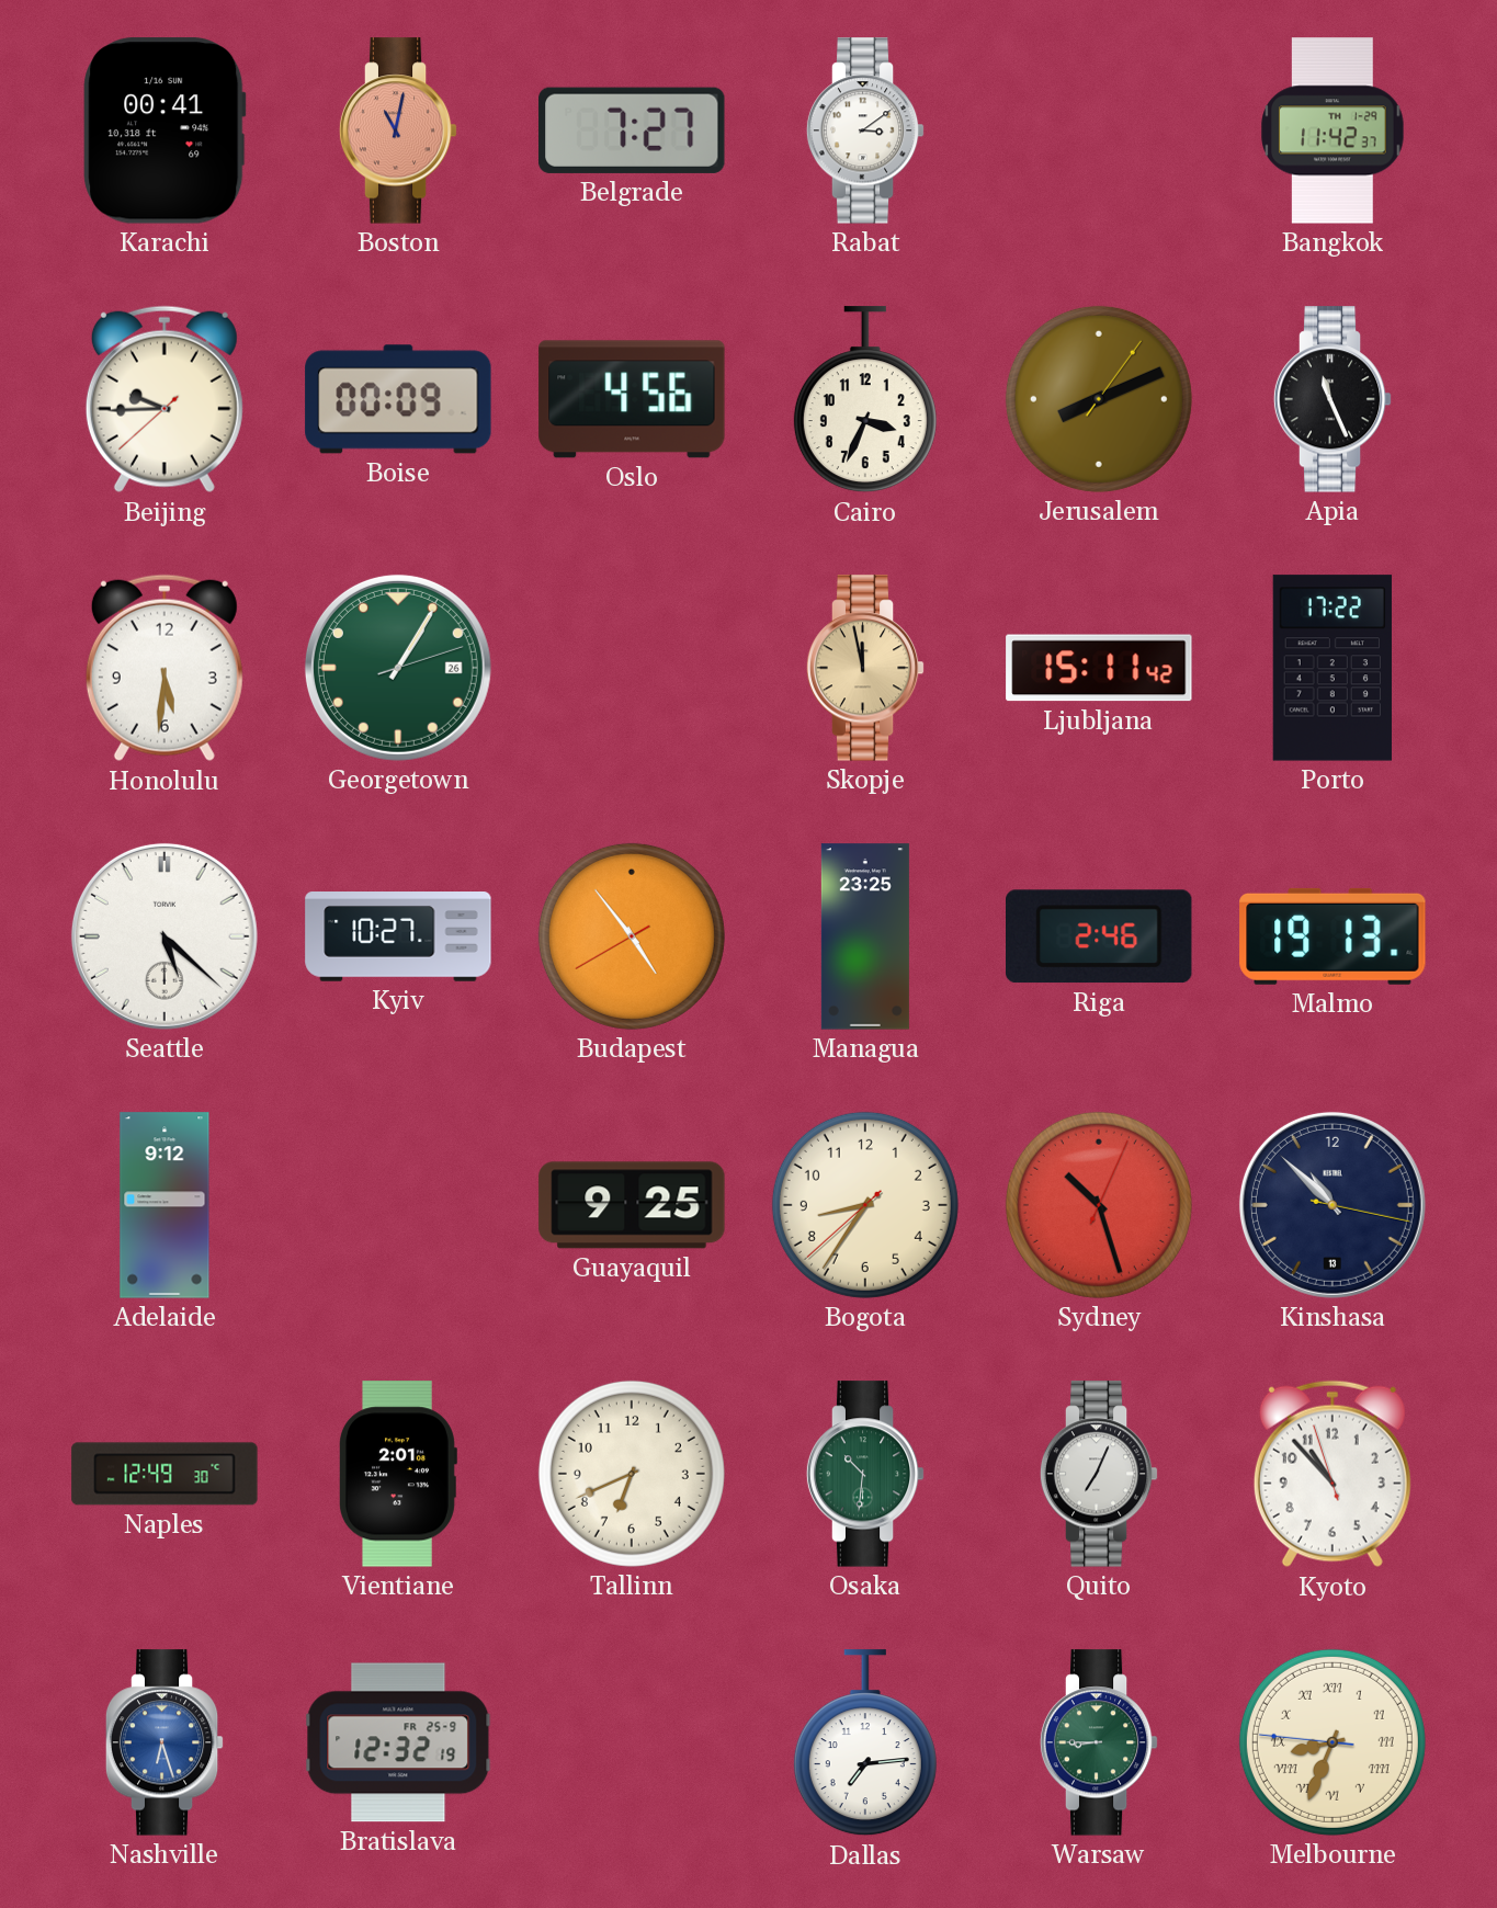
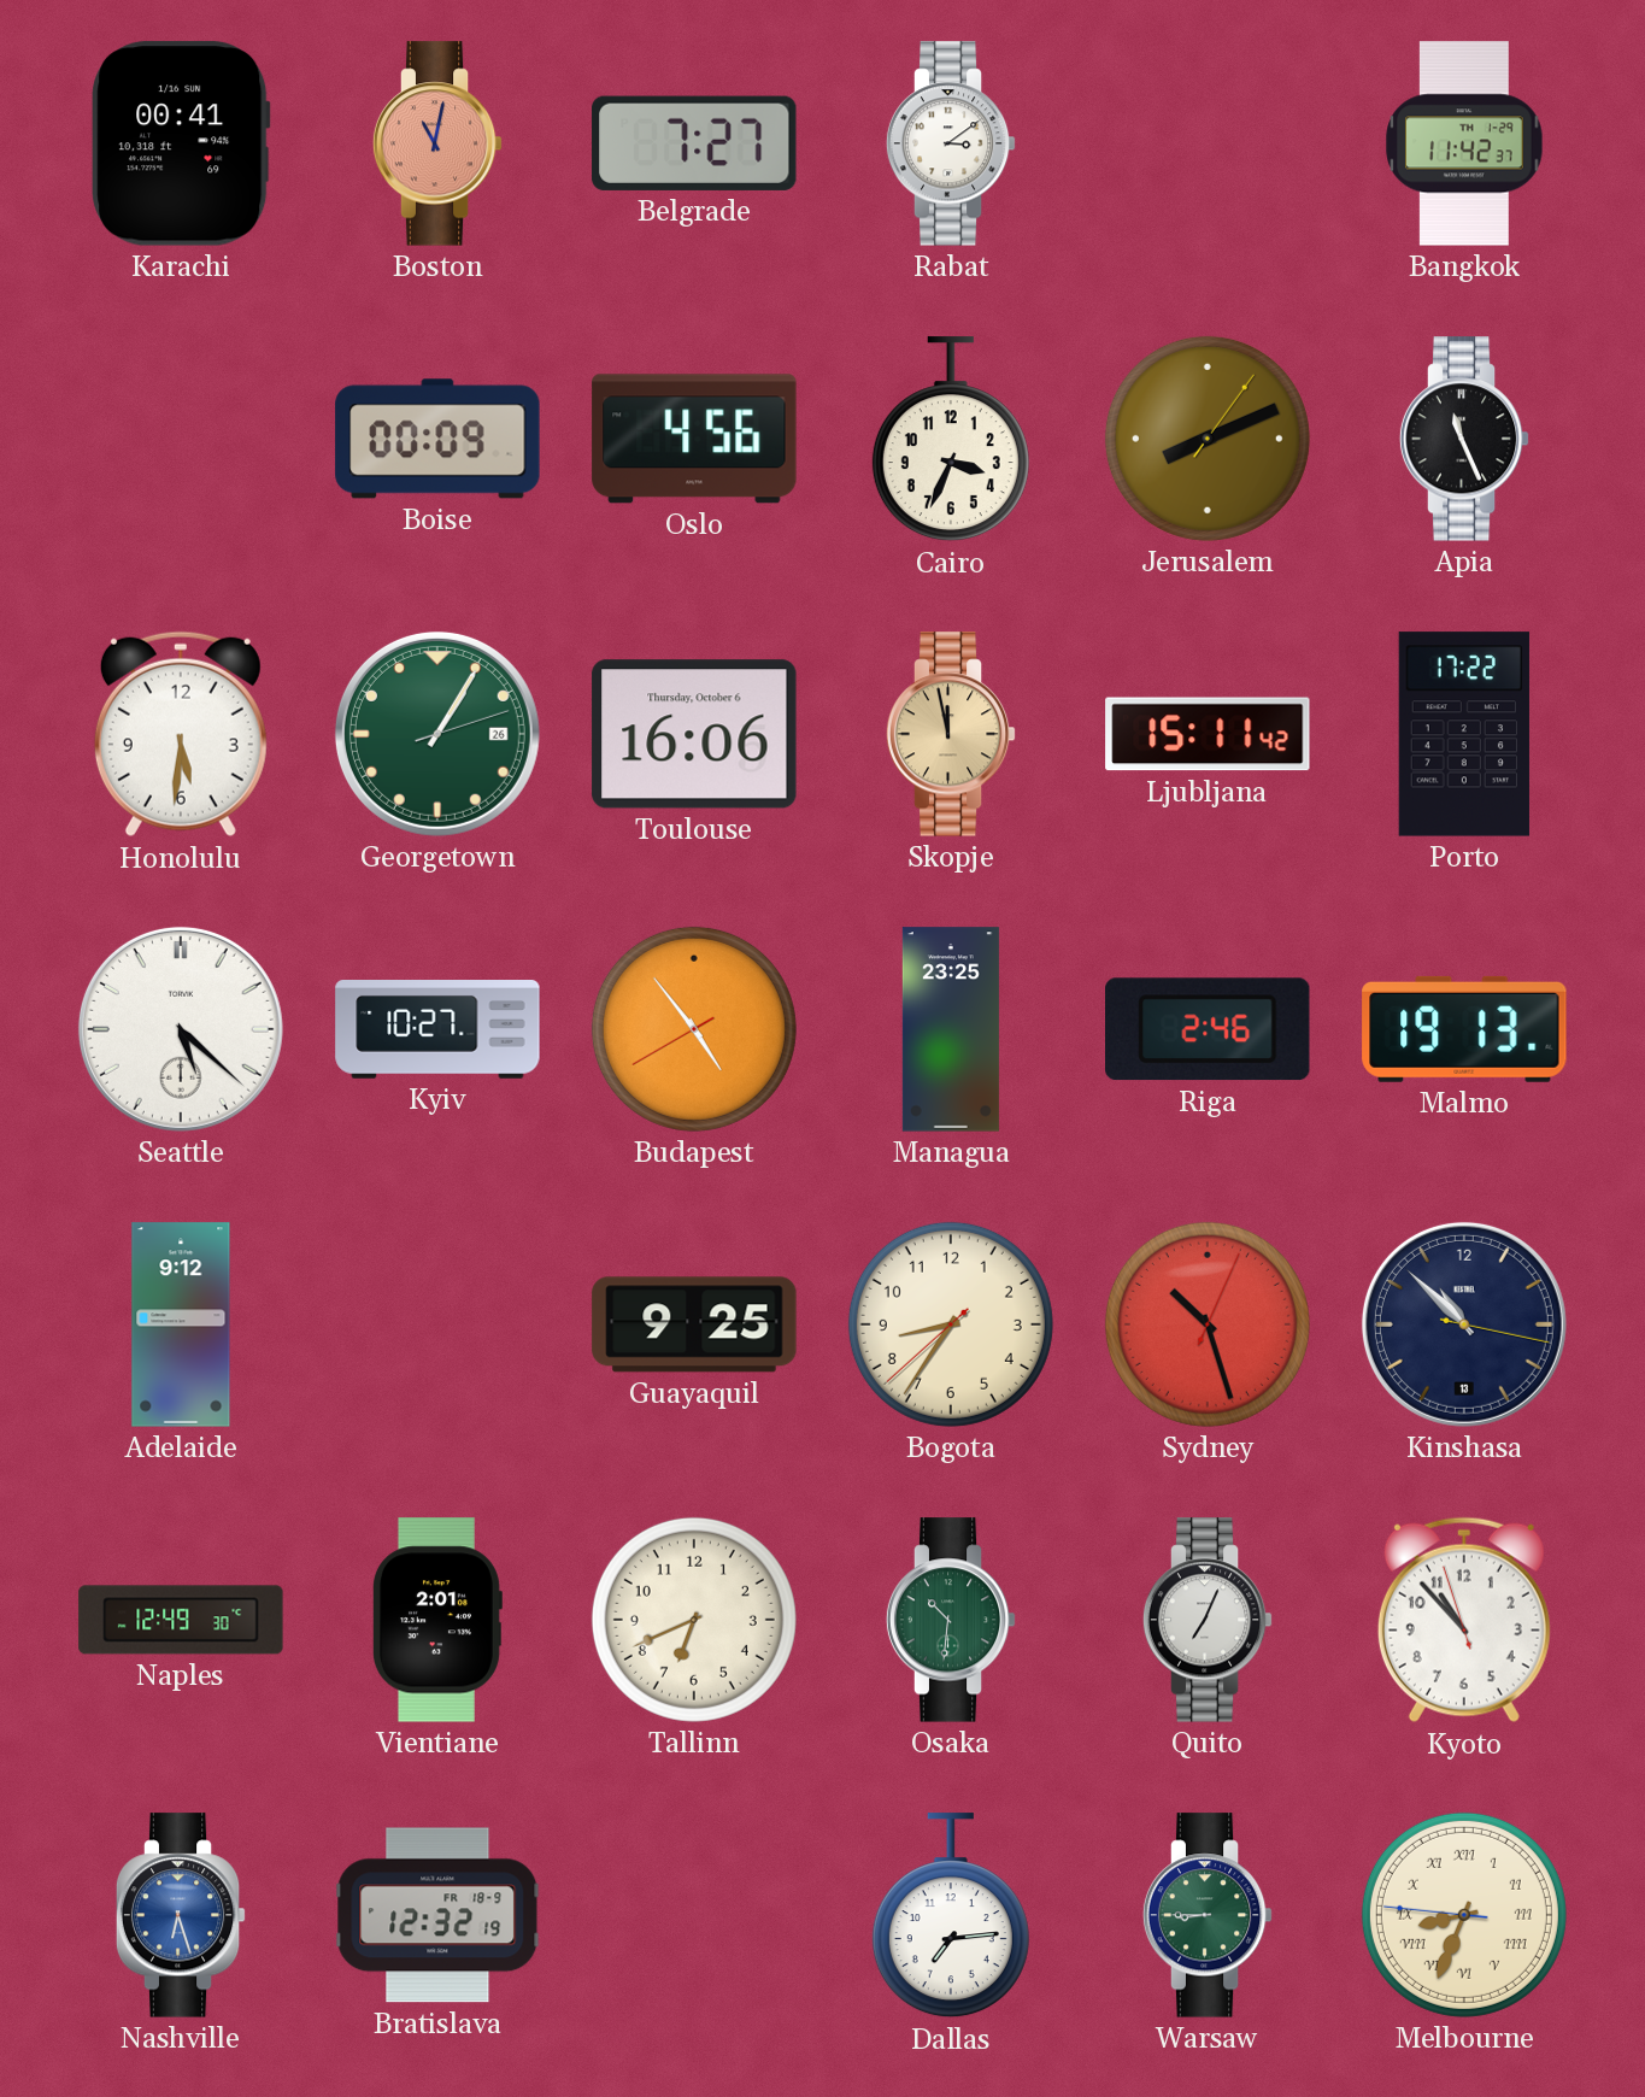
Beijing: 9:44 -> none
Toulouse: none -> 16:06
Bratislava date: FR 25-9 -> FR 18-9
